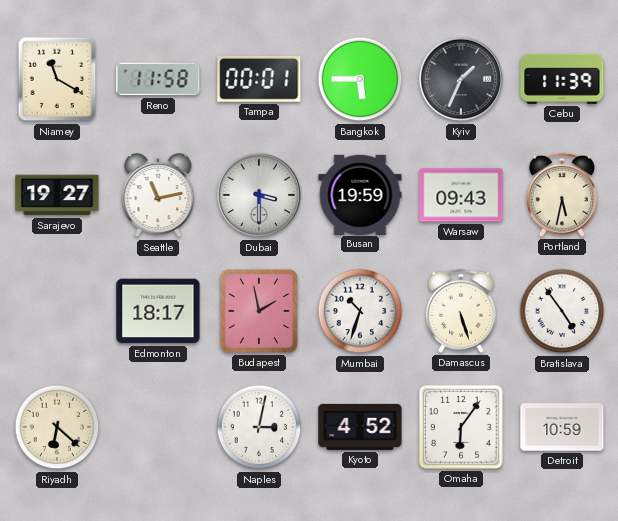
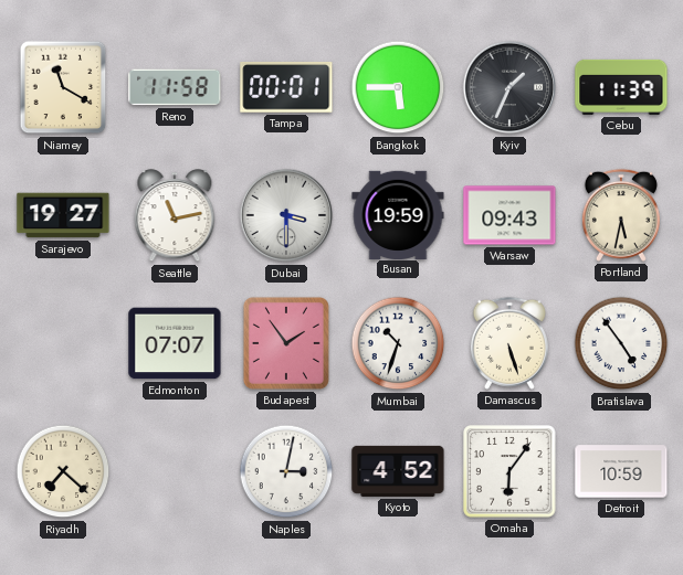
Edmonton: 18:17 -> 07:07
Budapest: 1:58 -> 1:54
Riyadh: 6:22 -> 7:22
